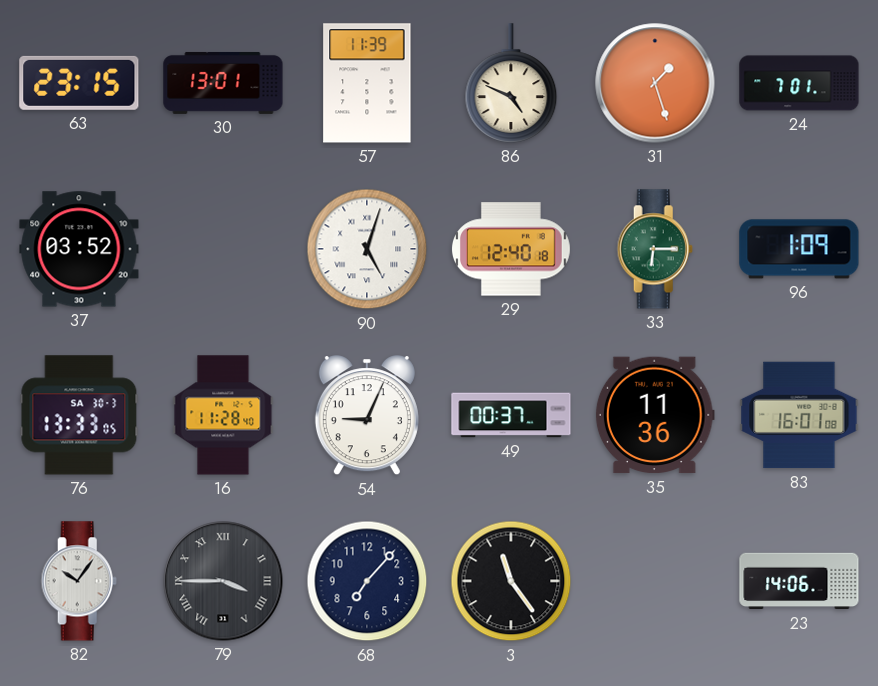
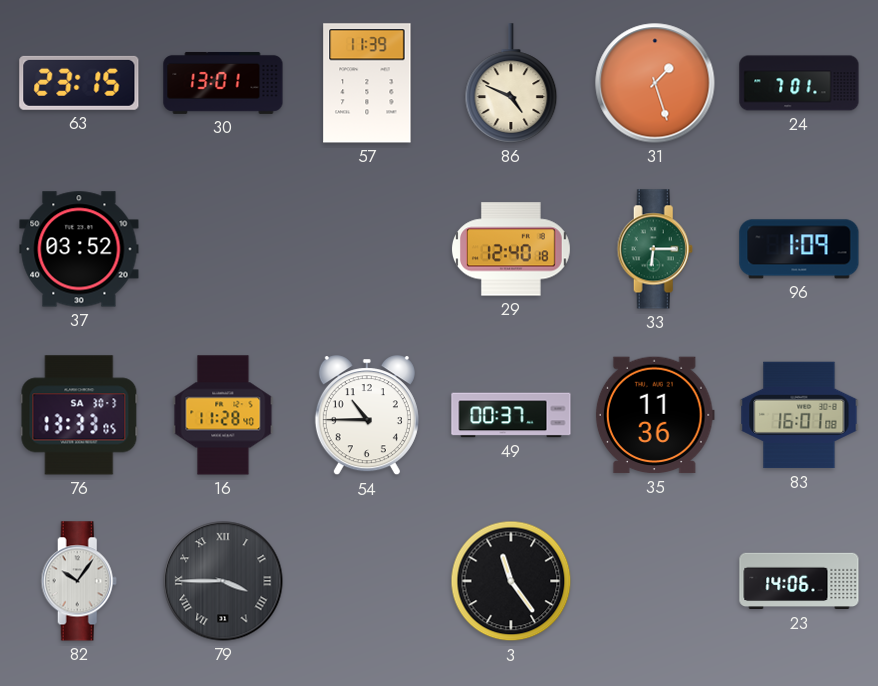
90: 5:03 -> none
54: 9:04 -> 10:45
68: 7:07 -> none
